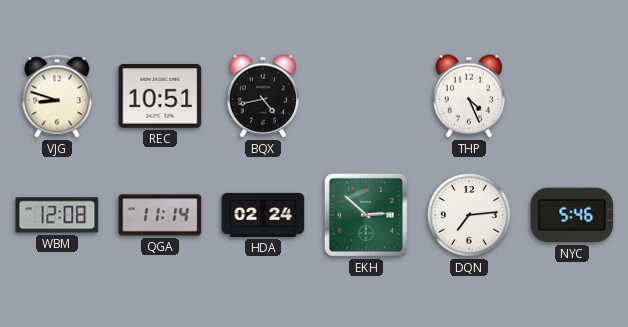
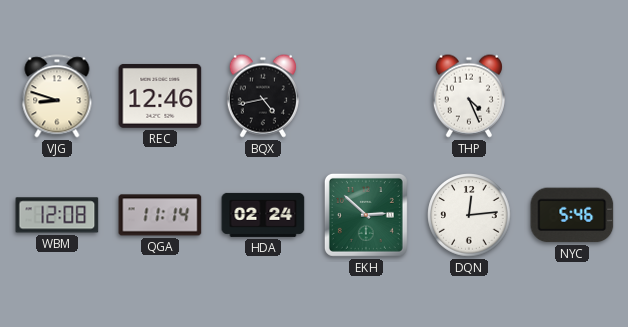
REC: 10:51 -> 12:46
DQN: 7:14 -> 12:14
